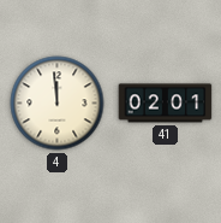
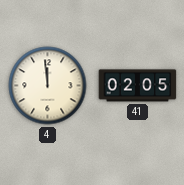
41: 02:01 -> 02:05
